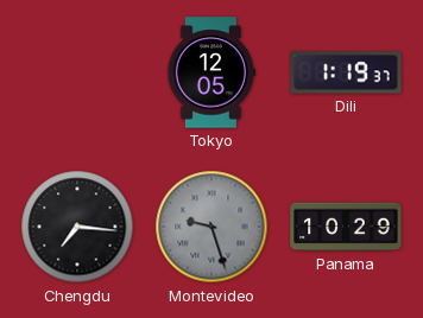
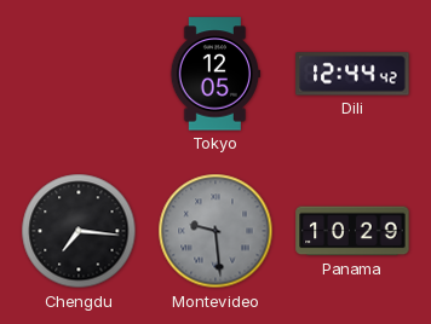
Dili: 1:19 -> 12:44
Montevideo: 9:27 -> 9:29
